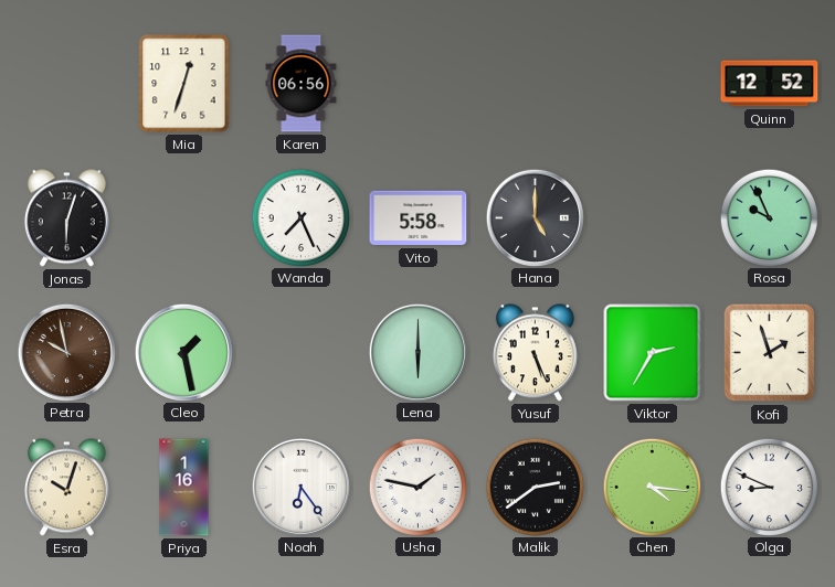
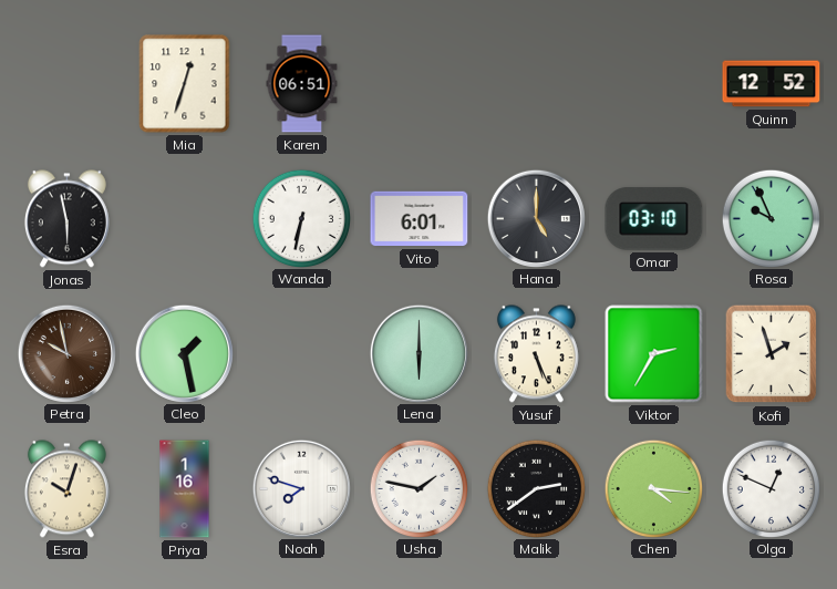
Karen: 06:56 -> 06:51
Jonas: 6:03 -> 5:58
Wanda: 7:26 -> 6:32
Vito: 5:58 -> 6:01
Omar: none -> 03:10
Noah: 6:24 -> 7:48
Olga: 8:49 -> 12:49
